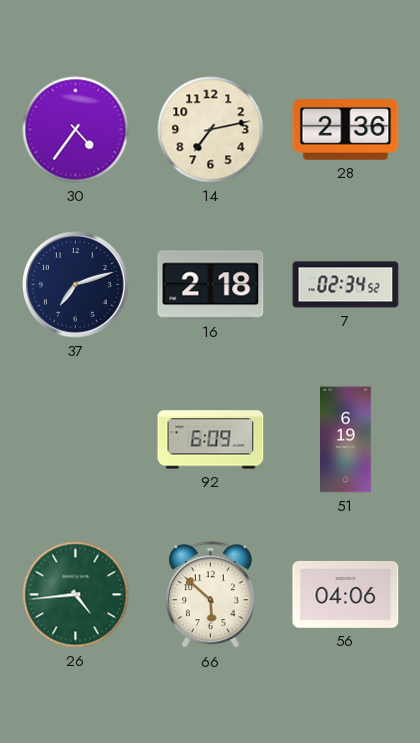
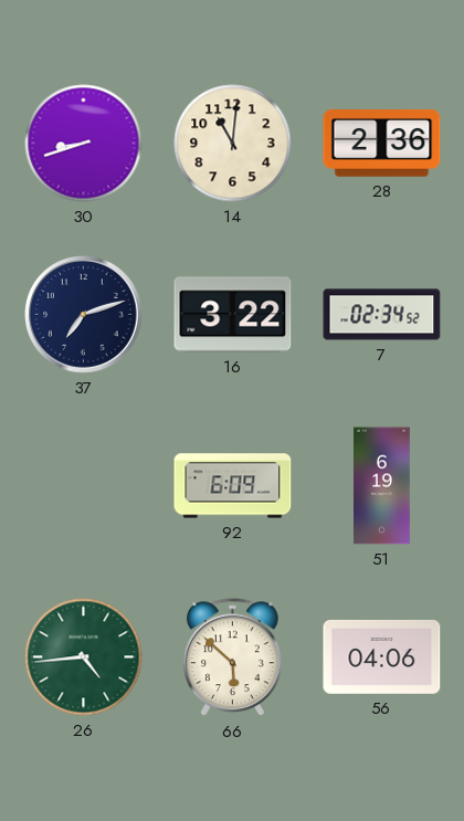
30: 4:36 -> 8:42
14: 7:13 -> 11:01
16: 2:18 -> 3:22
